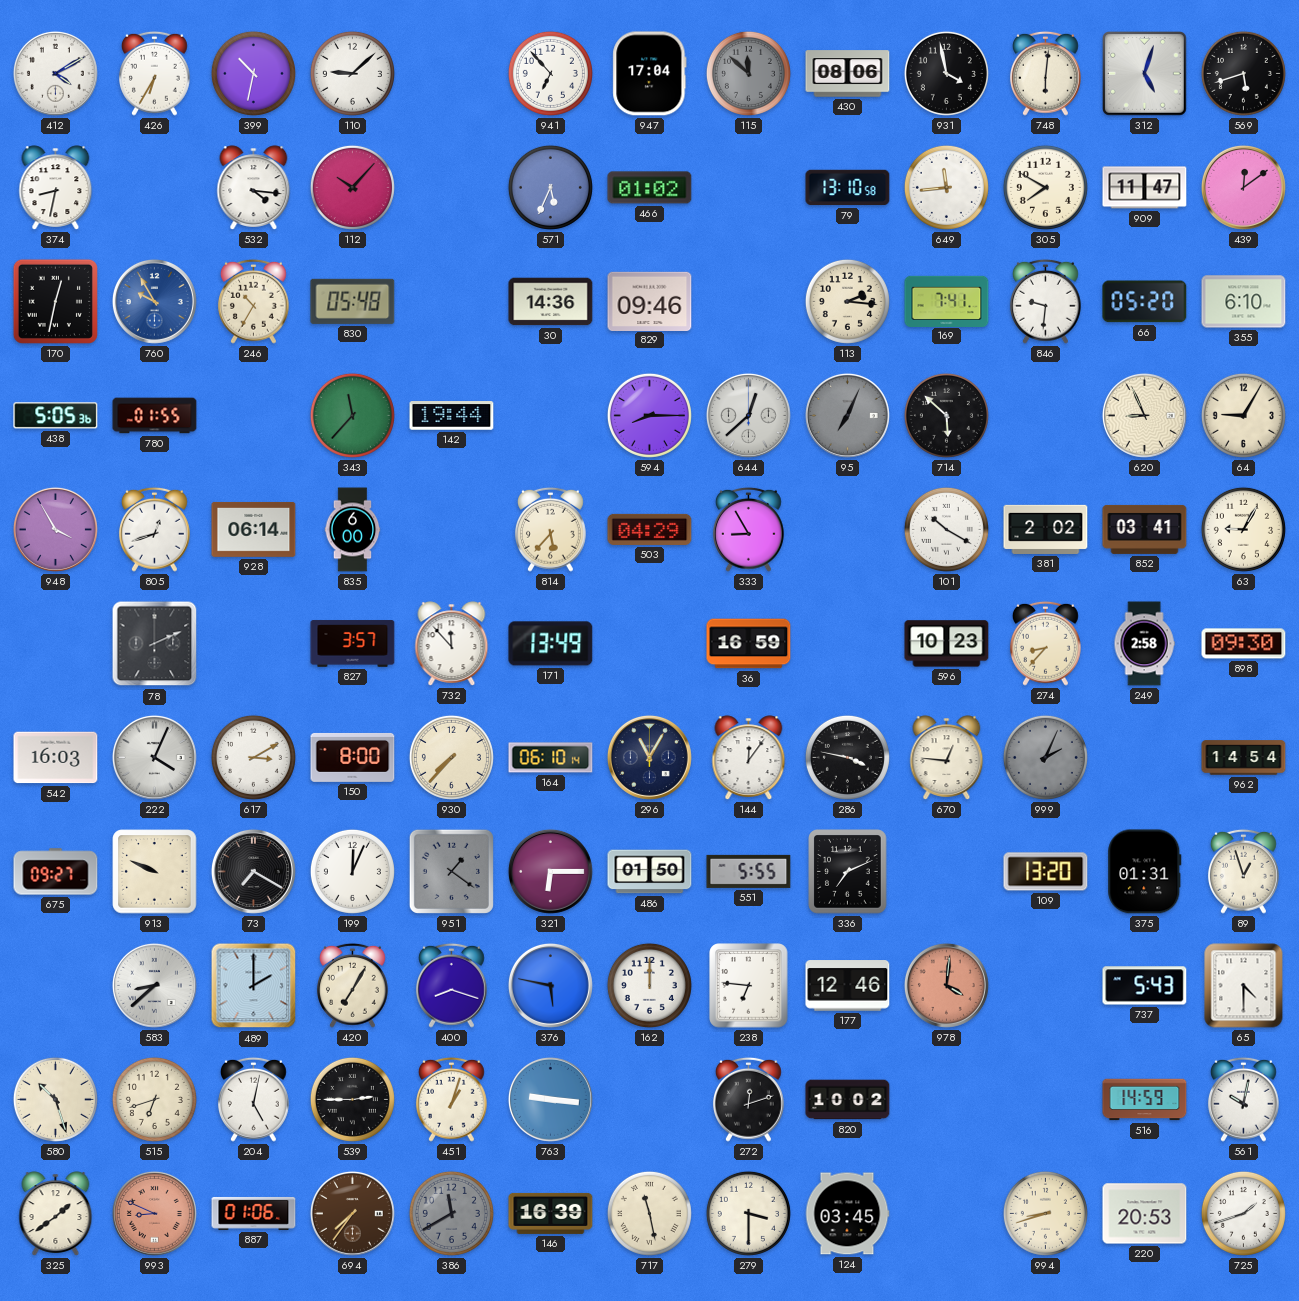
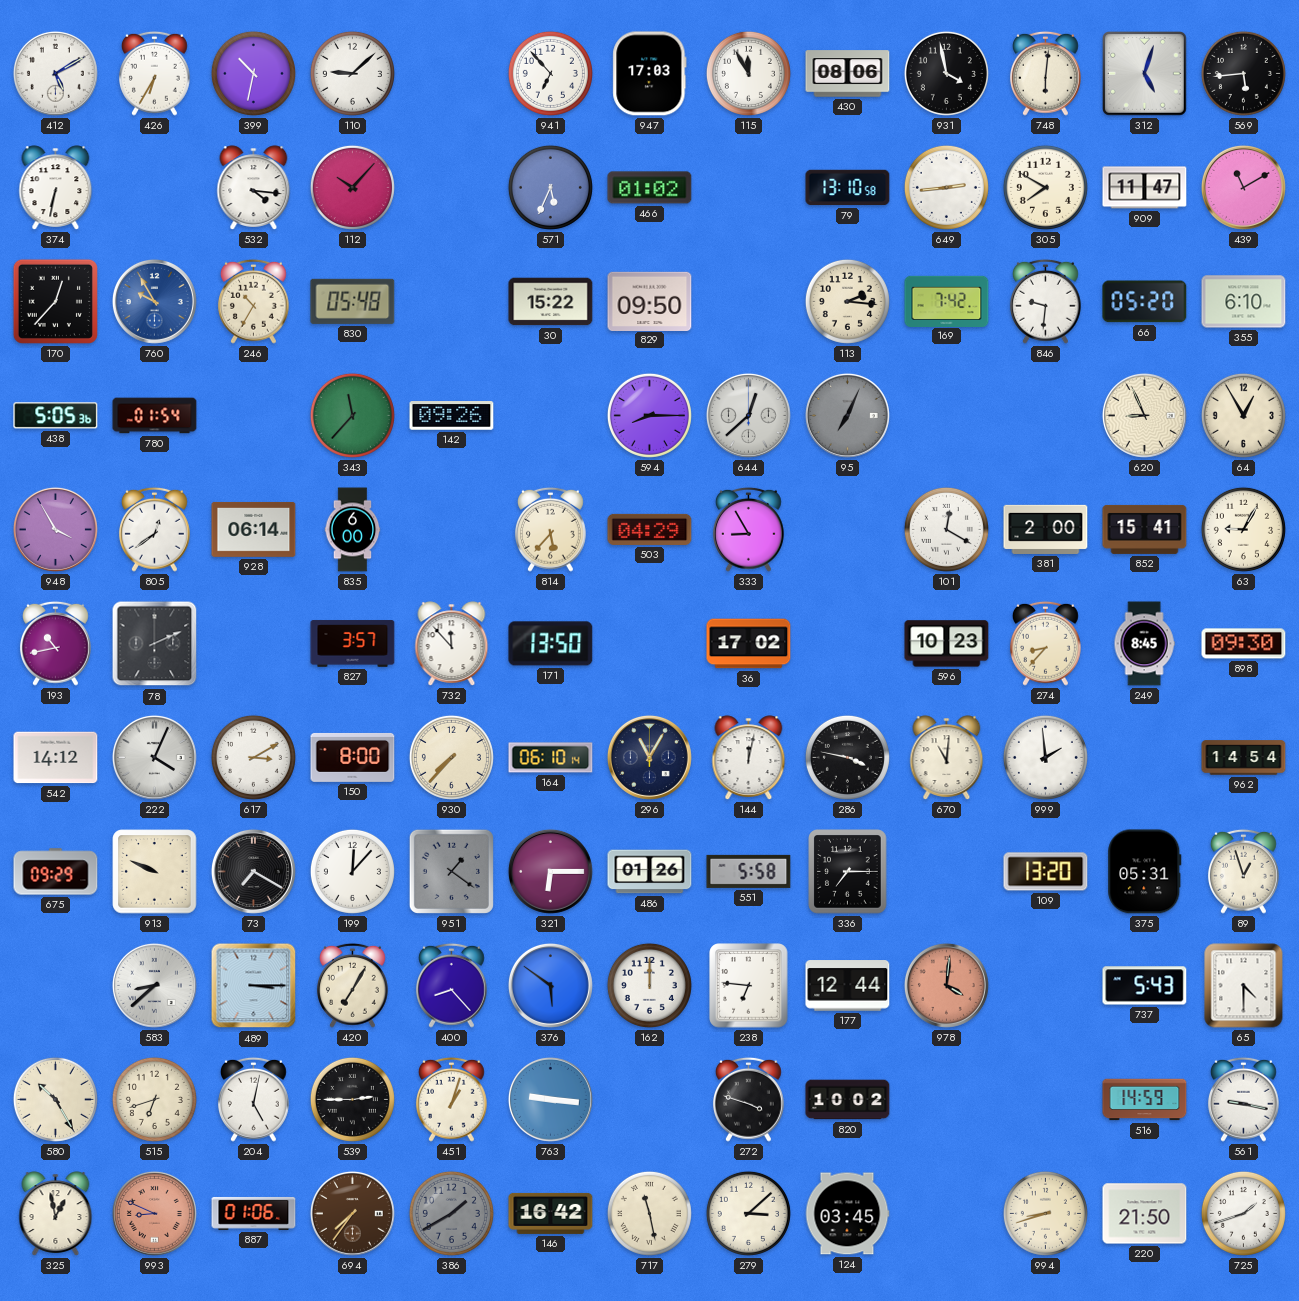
412: 4:10 -> 5:10
947: 17:04 -> 17:03
115: 11:52 -> 11:55
115 dial: grey -> white
569: 5:42 -> 5:44
374: 8:32 -> 6:32
649: 11:44 -> 2:44
439: 12:09 -> 11:10
170: 12:32 -> 12:37
30: 14:36 -> 15:22
829: 09:46 -> 09:50
169: 7:41 -> 7:42
780: 01:55 -> 01:54
142: 19:44 -> 09:26
714: 5:52 -> none
64: 9:05 -> 12:55
805: 12:42 -> 12:39
101: 10:20 -> 12:20
381: 2:02 -> 2:00
852: 03:41 -> 15:41
193: none -> 10:43
171: 13:49 -> 13:50
36: 16:59 -> 17:02
249: 2:58 -> 8:45
542: 16:03 -> 14:12
144: 12:06 -> 12:02
670: 12:46 -> 11:01
999: 2:04 -> 1:59
999 dial: grey -> white
675: 09:27 -> 09:29
199: 12:04 -> 12:07
486: 01:50 -> 01:26
551: 5:55 -> 5:58
336: 7:11 -> 7:15
375: 01:31 -> 05:31
489: 2:00 -> 3:15
400: 8:18 -> 8:23
376: 5:47 -> 5:51
177: 12:46 -> 12:44
580: 10:27 -> 10:25
272: 12:12 -> 3:48
561: 10:02 -> 9:17
325: 1:39 -> 12:58
386: 11:40 -> 1:40
146: 16:39 -> 16:42
279: 3:30 -> 3:08
220: 20:53 -> 21:50
